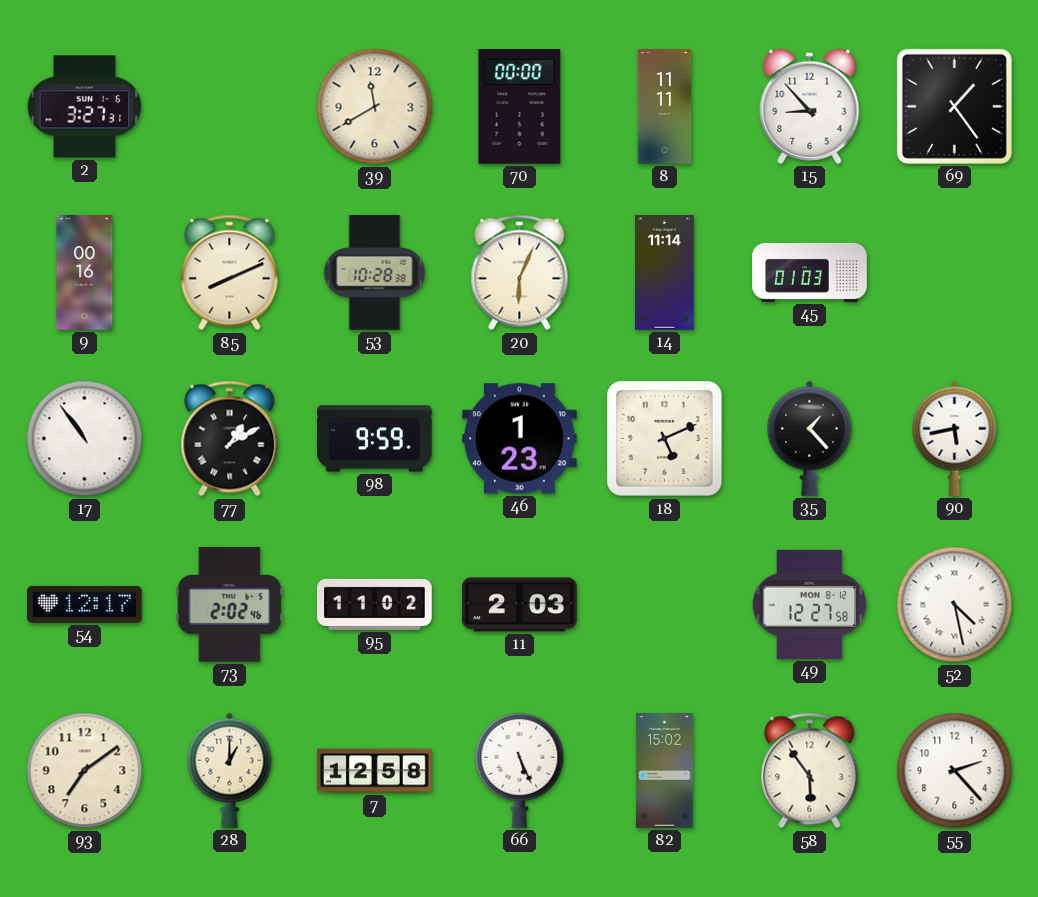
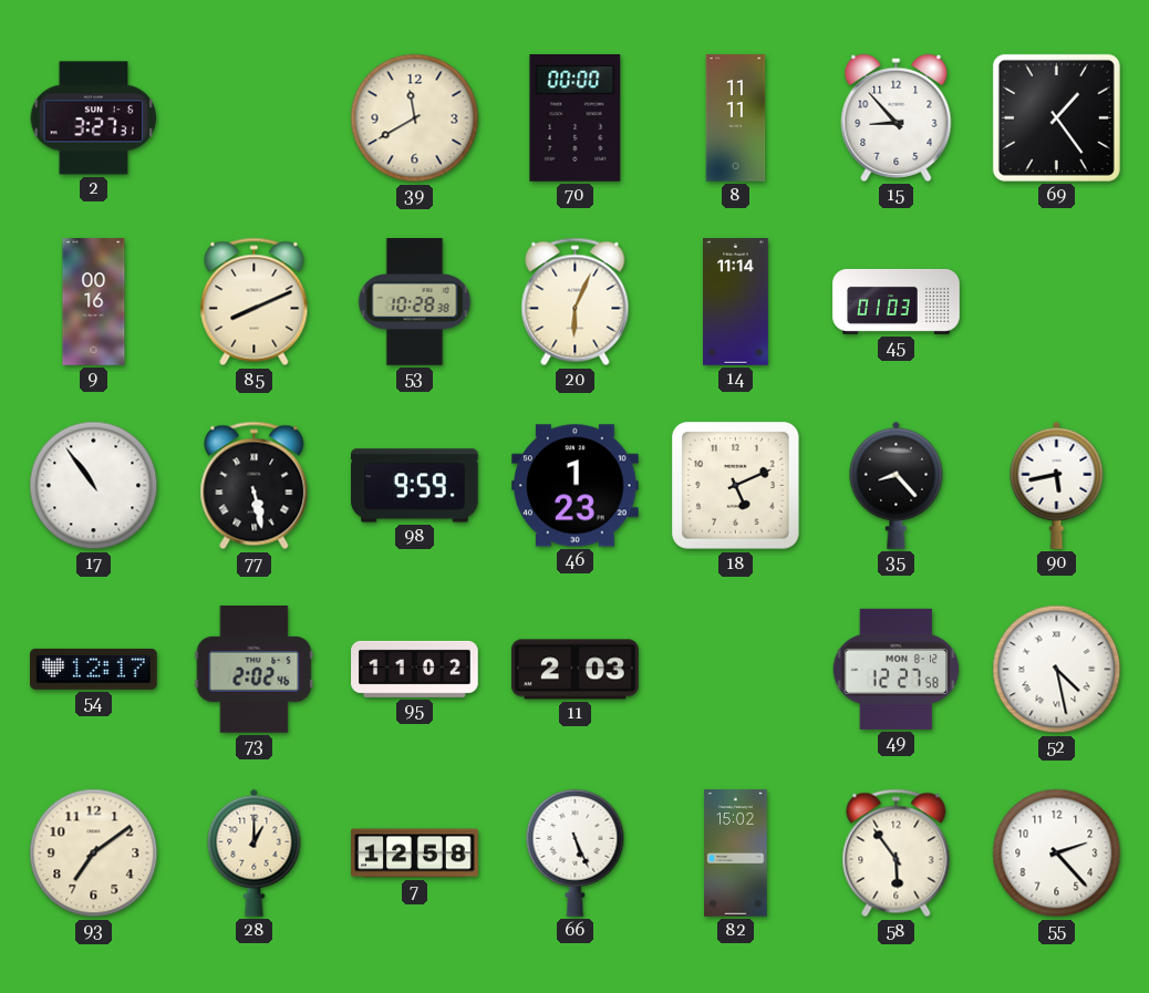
77: 1:10 -> 5:28
35: 1:23 -> 8:23
